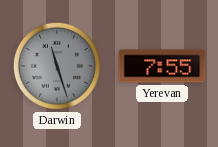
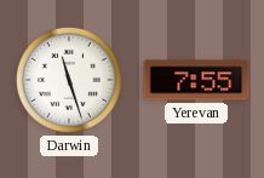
Darwin dial: grey -> white
